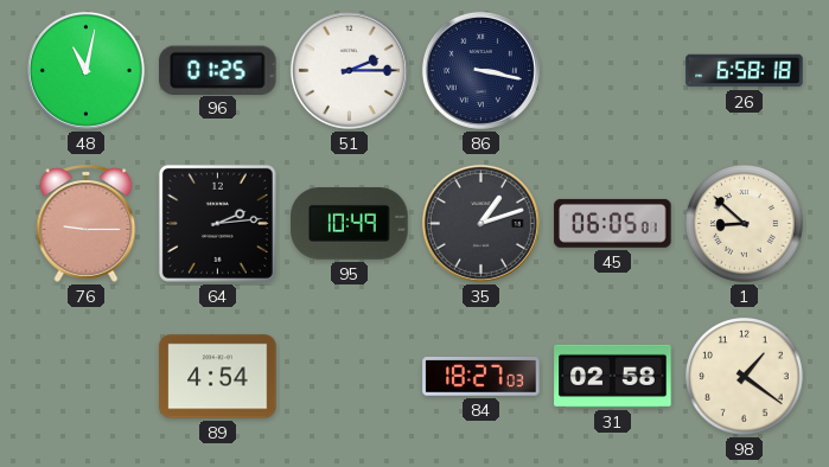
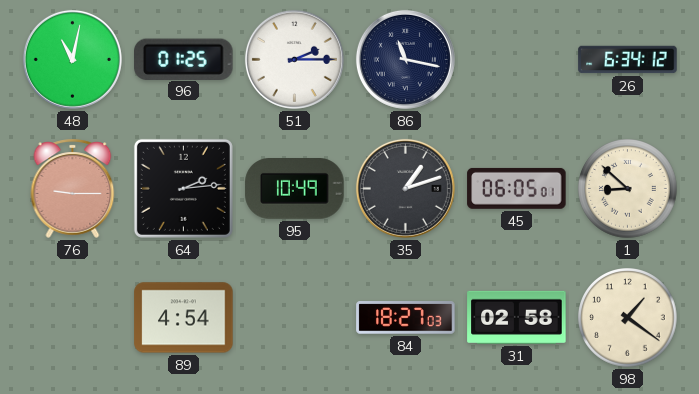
86: 3:17 -> 11:17
26: 6:58 -> 6:34
